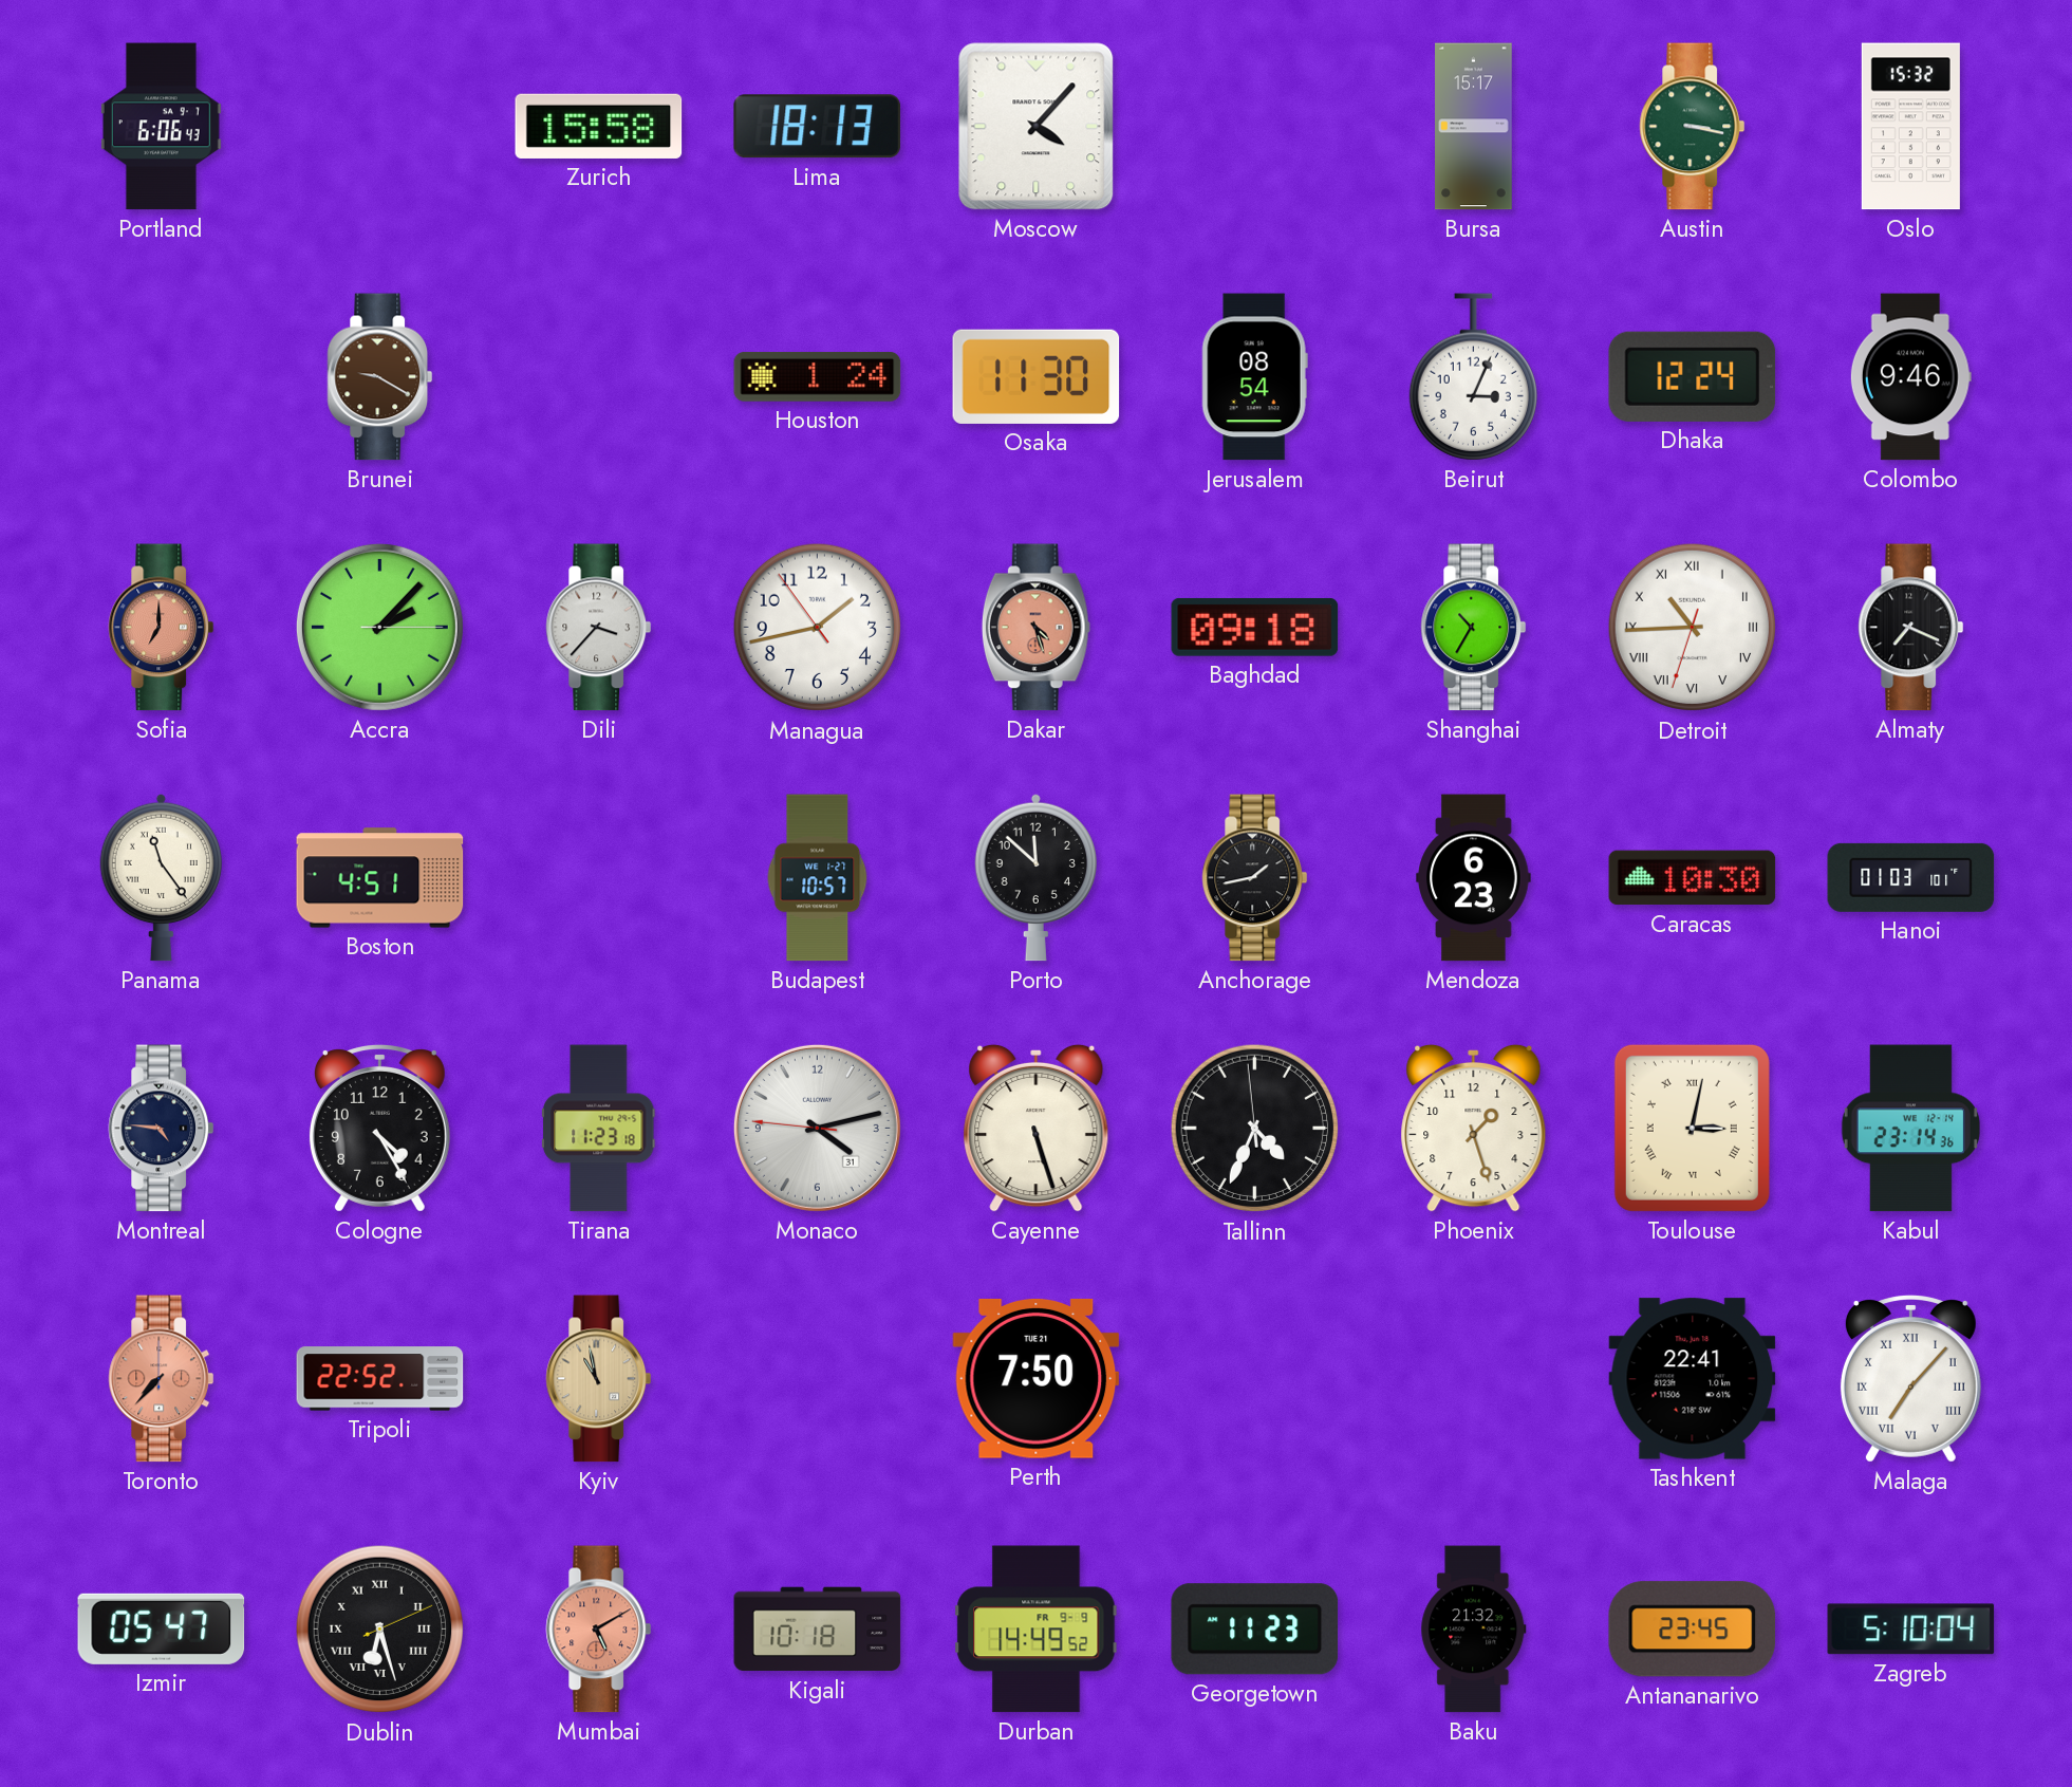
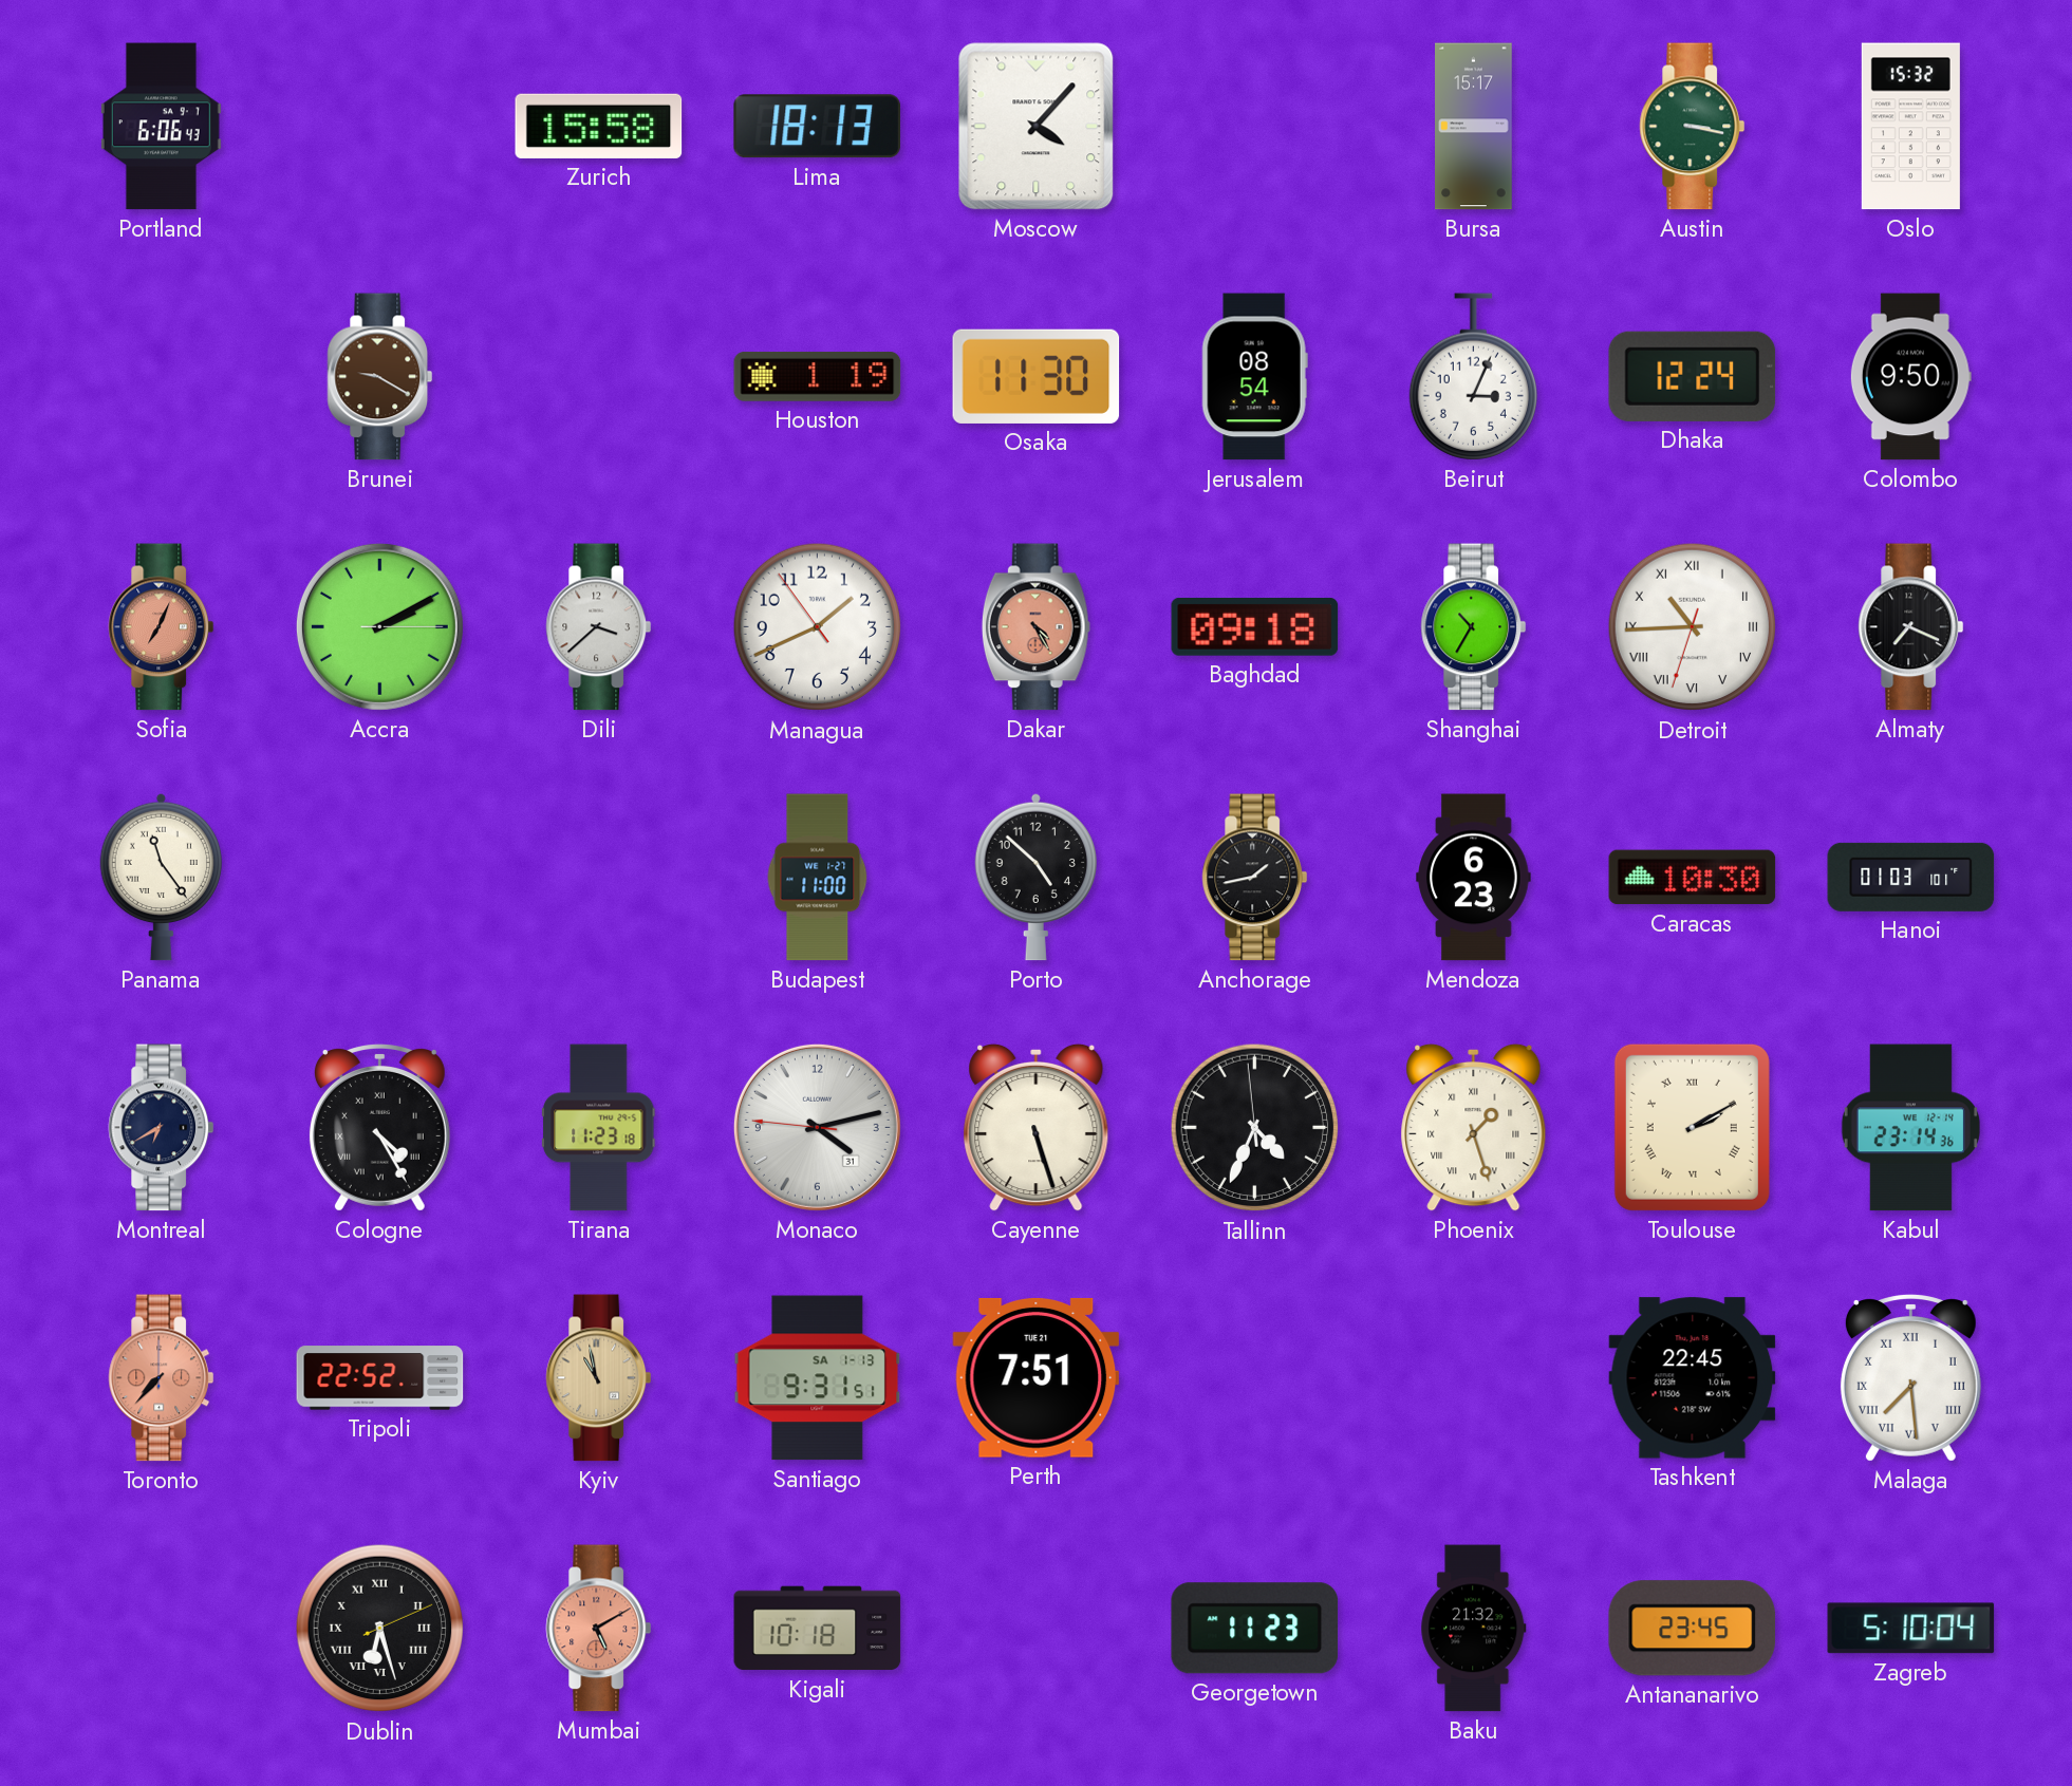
Houston: 1:24 -> 1:19
Colombo: 9:46 -> 9:50
Sofia: 7:00 -> 7:04
Accra: 2:07 -> 2:10
Dili: 3:37 -> 3:38
Managua: 1:42 -> 1:40
Dakar: 4:27 -> 4:25
Boston: 4:51 -> none
Budapest: 10:57 -> 11:00
Porto: 11:52 -> 4:52
Montreal: 4:46 -> 6:40
Cologne numerals: Arabic -> Roman
Phoenix numerals: Arabic -> Roman
Toulouse: 3:02 -> 2:10
Santiago: none -> 9:31
Perth: 7:50 -> 7:51
Tashkent: 22:41 -> 22:45
Malaga: 7:07 -> 7:29
Izmir: 05:47 -> none
Durban: 14:49 -> none
